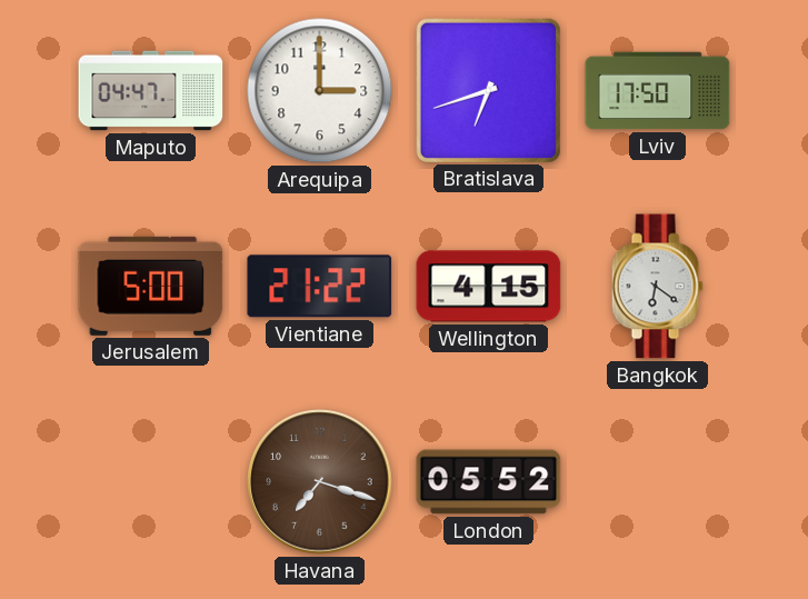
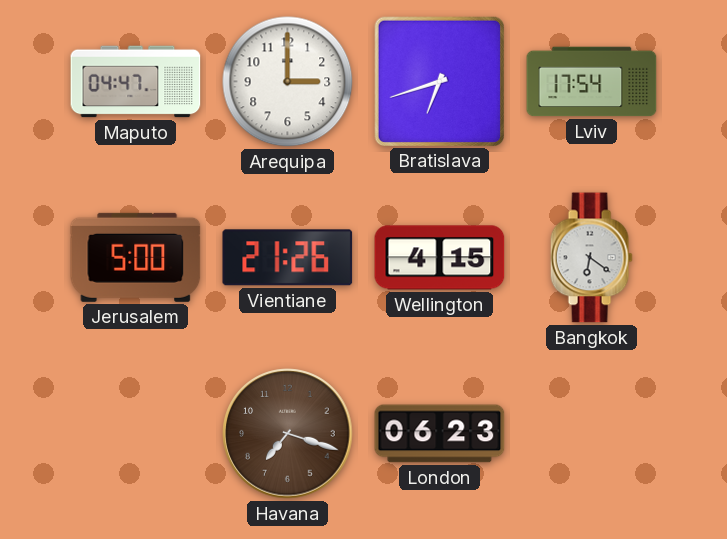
Lviv: 17:50 -> 17:54
Vientiane: 21:22 -> 21:26
London: 05:52 -> 06:23
